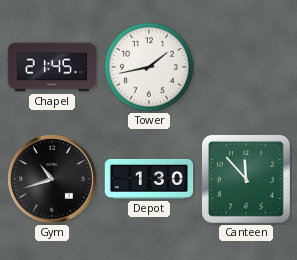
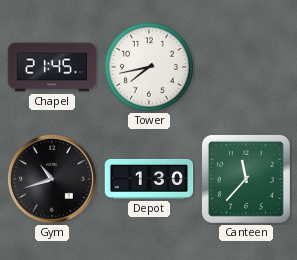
Tower: 1:43 -> 7:43
Canteen: 11:53 -> 11:37
